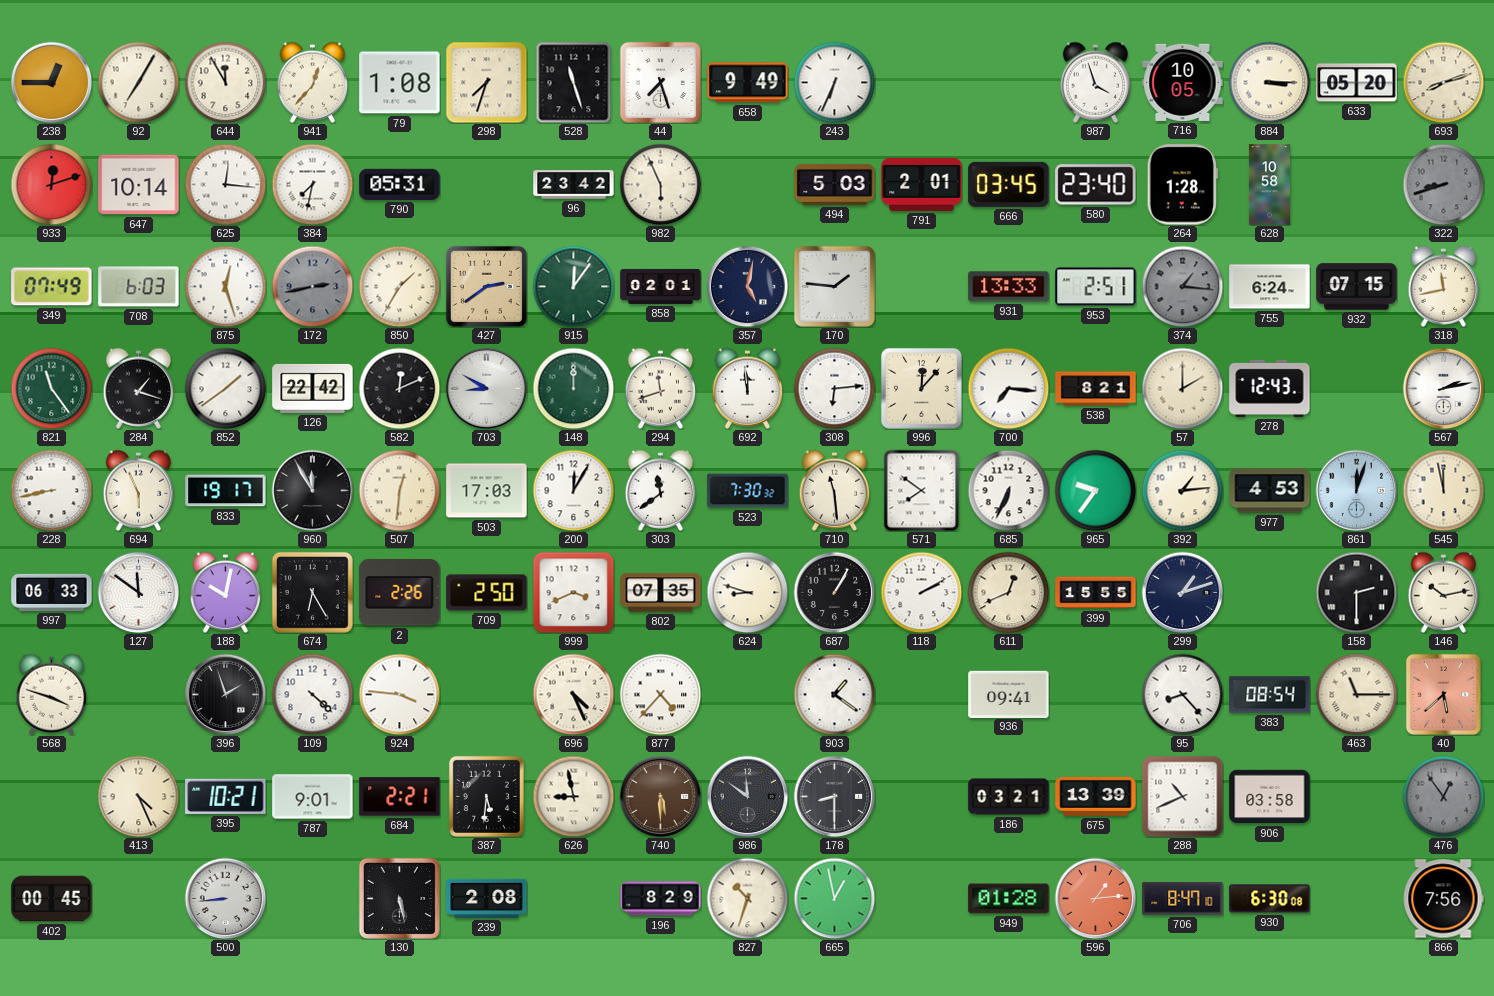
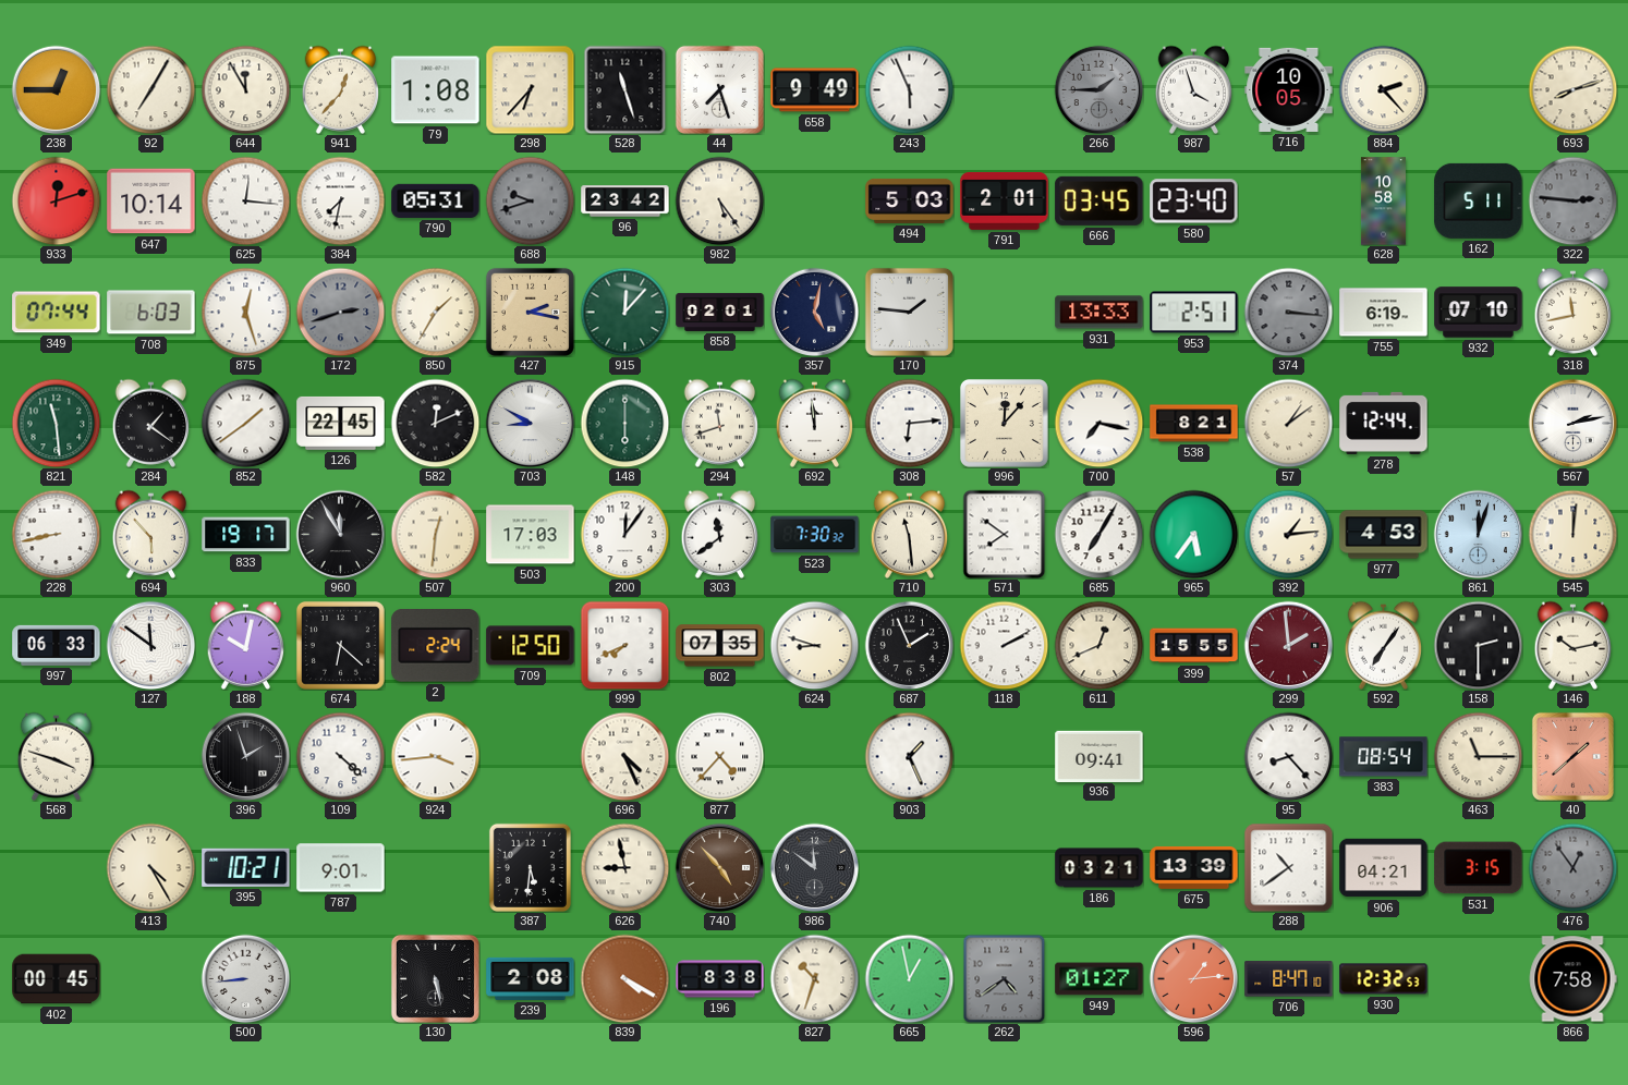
298: 7:33 -> 6:37
243: 6:34 -> 5:56
266: none -> 1:45
884: 3:15 -> 2:23
633: 05:20 -> none
688: none -> 9:42
982: 5:56 -> 5:24
264: 1:28 -> none
162: none -> 5:11
322: 8:42 -> 2:46
349: 07:49 -> 07:44
172: 2:43 -> 2:42
427: 2:39 -> 2:17
915: 12:06 -> 12:07
374: 1:16 -> 3:16
755: 6:24 -> 6:19
932: 07:15 -> 07:10
821: 11:24 -> 11:29
284: 1:18 -> 1:21
126: 22:42 -> 22:45
148: 12:00 -> 6:00
700: 7:16 -> 7:17
57: 2:00 -> 1:09
278: 12:43 -> 12:44
694: 5:56 -> 5:53
200: 12:05 -> 12:06
685: 6:34 -> 7:05
965: 9:36 -> 5:36
545: 11:58 -> 12:01
674: 6:25 -> 6:22
2: 2:26 -> 2:24
709: 2:50 -> 12:50
999: 3:41 -> 7:41
687: 1:05 -> 1:56
299: 1:12 -> 1:59
299 dial: navy -> burgundy
592: none -> 7:06
924: 3:46 -> 3:44
903: 1:21 -> 1:26
40: 5:38 -> 1:38
413: 4:26 -> 4:25
684: 2:21 -> none
740: 5:30 -> 4:53
178: 8:30 -> none
288: 10:41 -> 10:39
906: 03:58 -> 04:21
531: none -> 3:15
839: none -> 4:20
196: 8:29 -> 8:38
262: none -> 4:39
949: 01:28 -> 01:27
930: 6:30 -> 12:32
866: 7:56 -> 7:58
